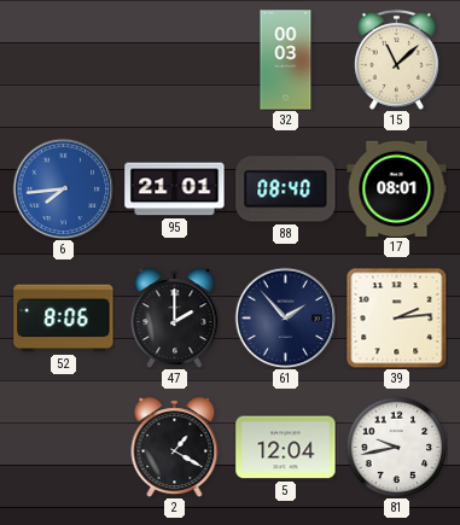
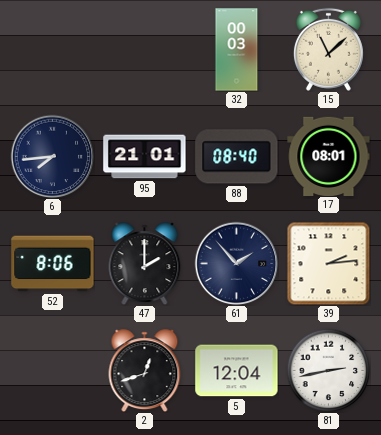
6 dial: blue -> navy
2: 1:20 -> 12:42
81: 9:43 -> 2:43
